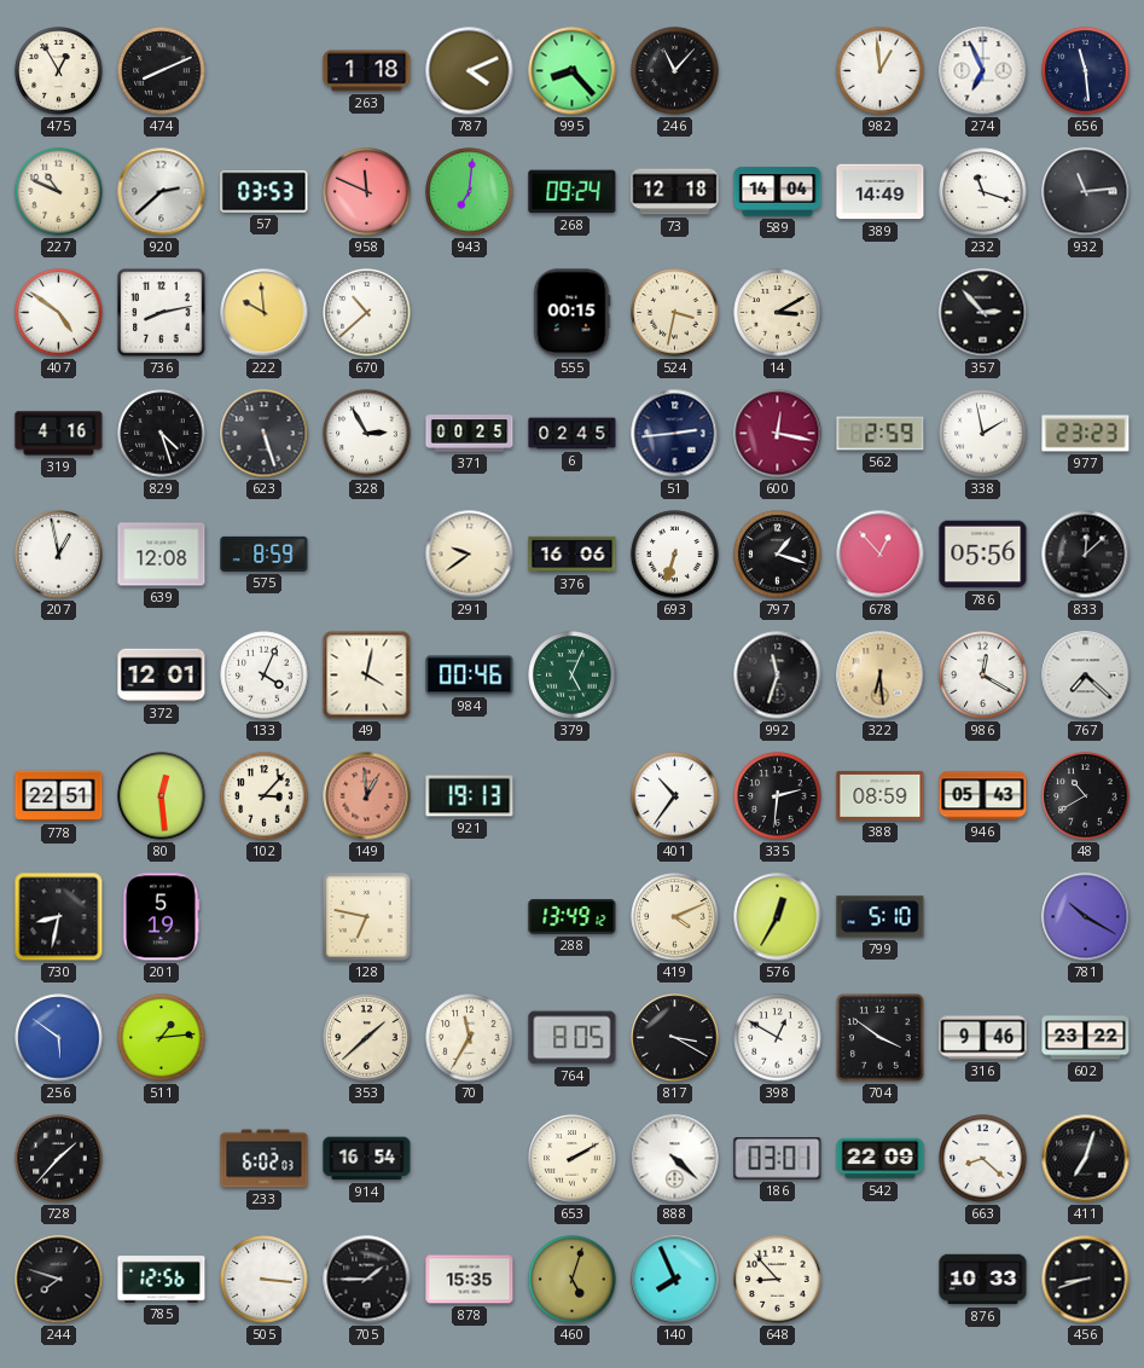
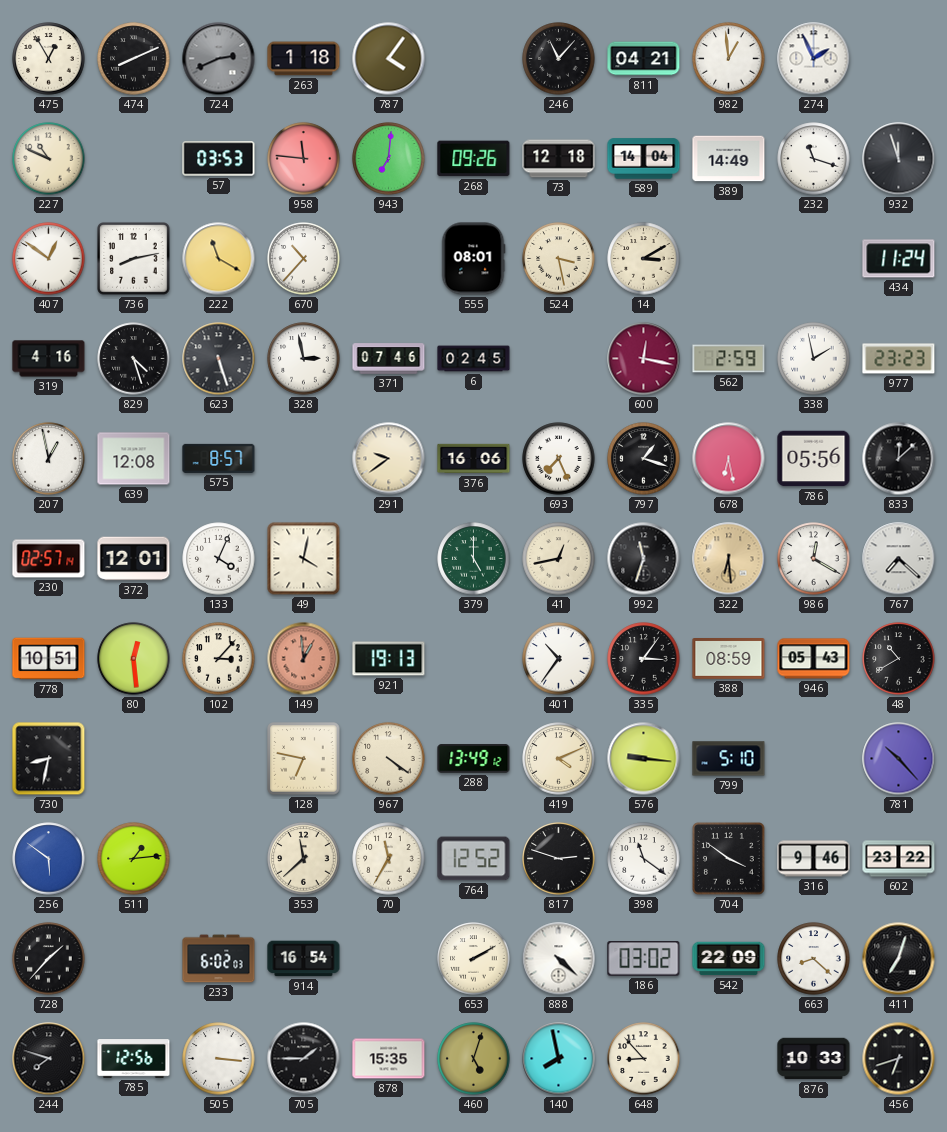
724: none -> 2:41
787: 4:11 -> 4:06
995: 8:23 -> none
811: none -> 04:21
274: 6:56 -> 1:56
656: 11:29 -> none
920: 2:38 -> none
958: 11:49 -> 11:46
268: 09:24 -> 09:26
932: 11:14 -> 11:57
407: 4:51 -> 12:51
222: 9:59 -> 11:20
670: 10:38 -> 10:37
555: 00:15 -> 08:01
524: 3:32 -> 3:28
357: 2:53 -> none
434: none -> 11:24
328: 2:55 -> 2:58
371: 00:25 -> 07:46
51: 2:44 -> none
575: 8:59 -> 8:57
693: 6:33 -> 7:26
678: 12:53 -> 6:28
230: none -> 02:57
984: 00:46 -> none
379: 5:04 -> 5:00
41: none -> 12:43
778: 22:51 -> 10:51
335: 2:31 -> 3:06
201: 5:19 -> none
967: none -> 4:21
576: 12:35 -> 9:16
781: 10:20 -> 10:23
353: 1:38 -> 11:38
764: 8:05 -> 12:52
817: 3:20 -> 2:48
398: 12:50 -> 11:21
186: 03:01 -> 03:02
140: 7:56 -> 7:58
456: 8:42 -> 6:42
